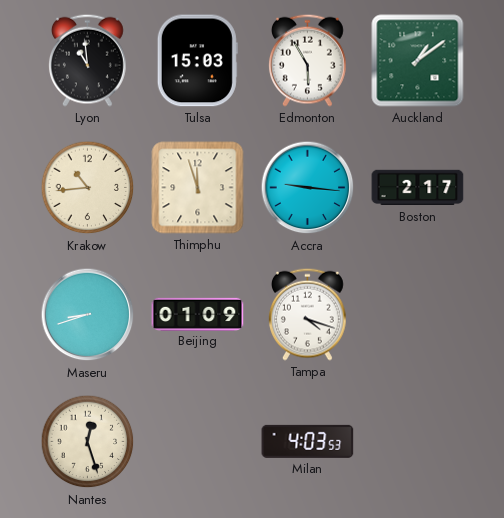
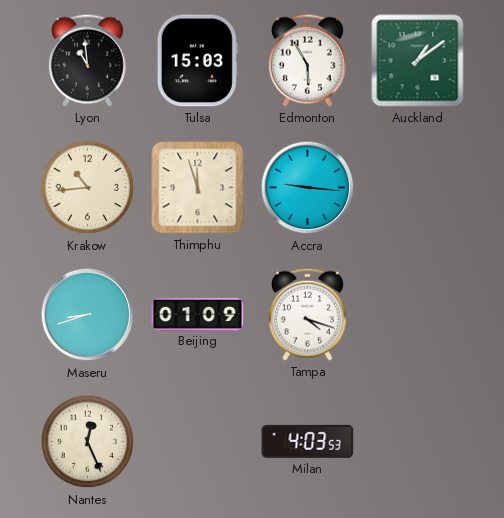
Boston: 2:17 -> none
Nantes: 12:27 -> 12:26
